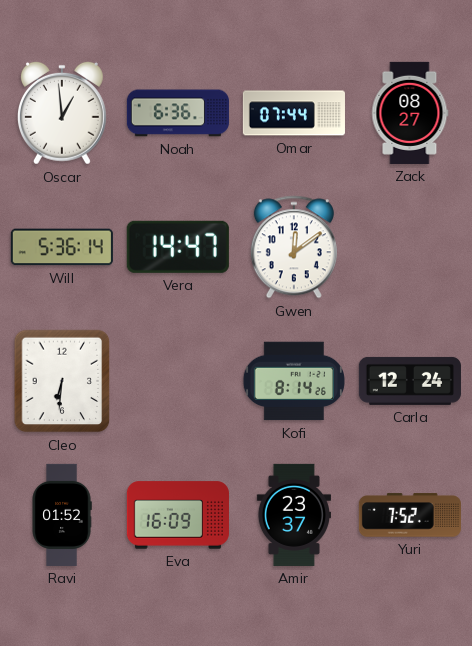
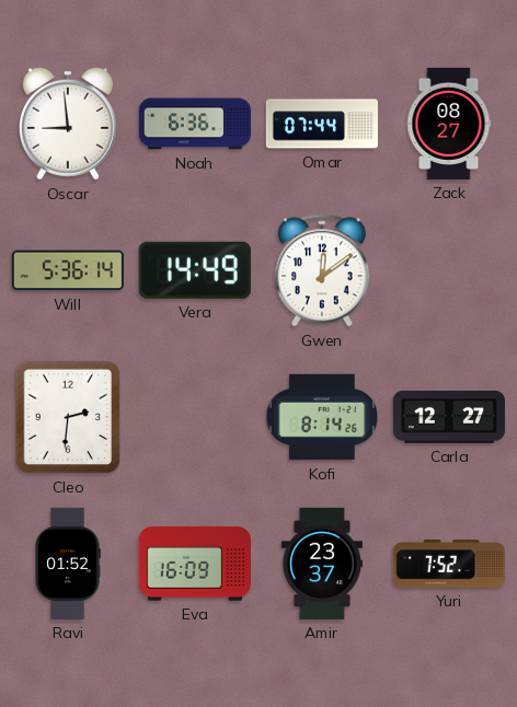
Oscar: 12:59 -> 8:59
Vera: 14:47 -> 14:49
Cleo: 6:31 -> 2:31
Carla: 12:24 -> 12:27
